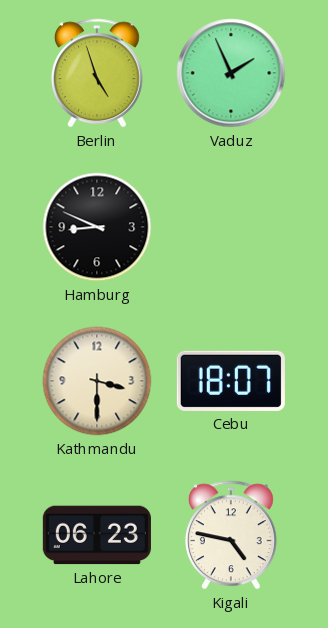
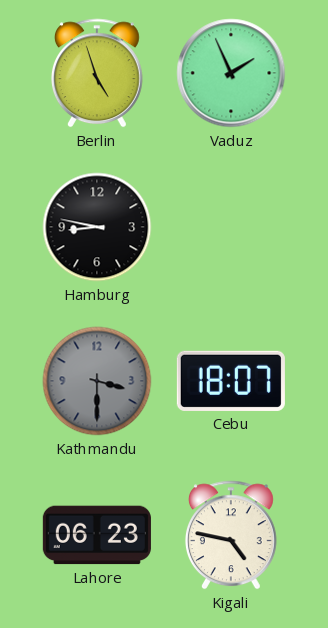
Hamburg: 8:49 -> 8:47
Kathmandu dial: cream -> grey
